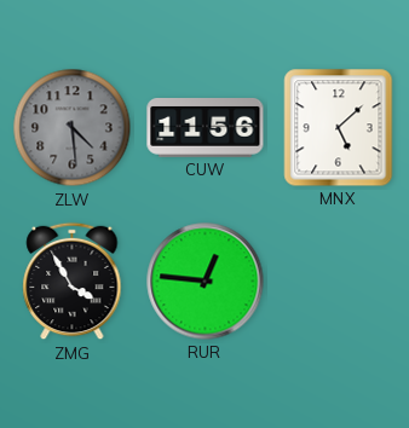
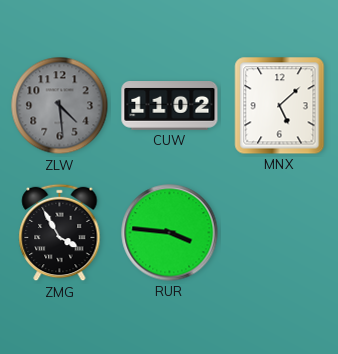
CUW: 11:56 -> 11:02
RUR: 12:46 -> 3:46
